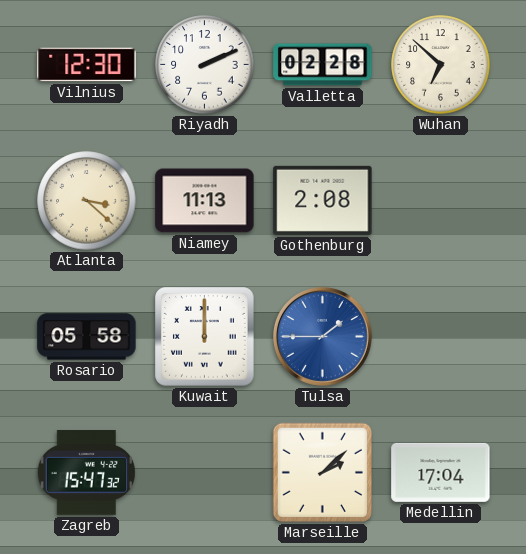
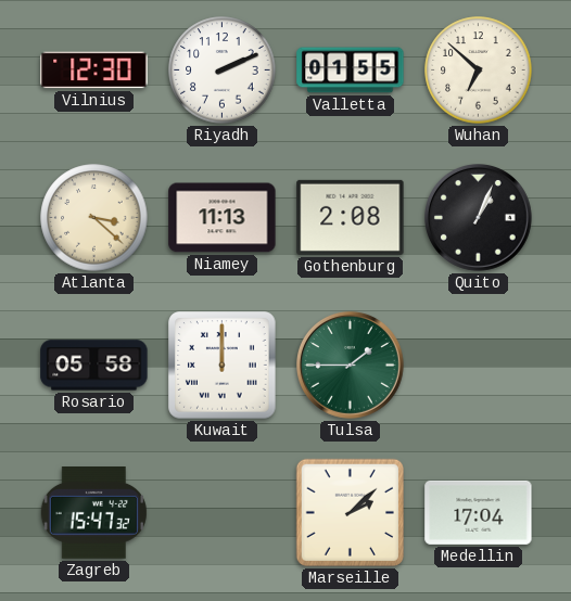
Valletta: 02:28 -> 01:55
Quito: none -> 1:04
Tulsa dial: blue -> green
